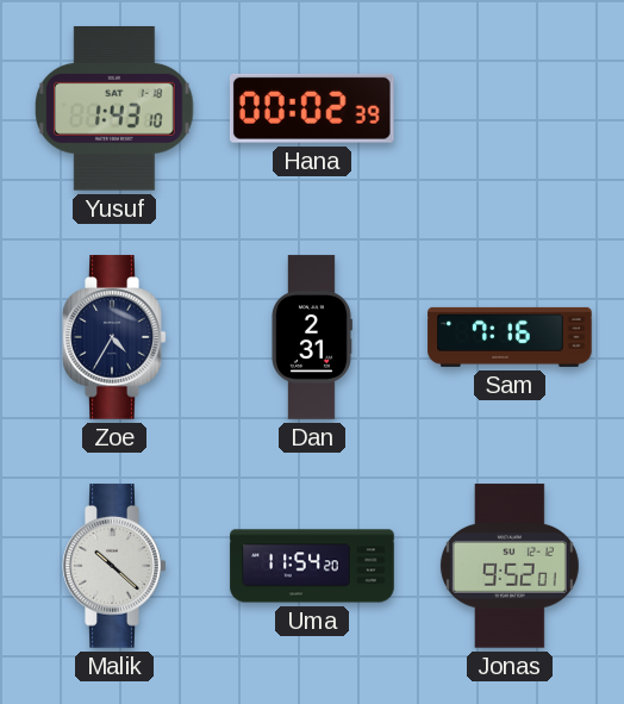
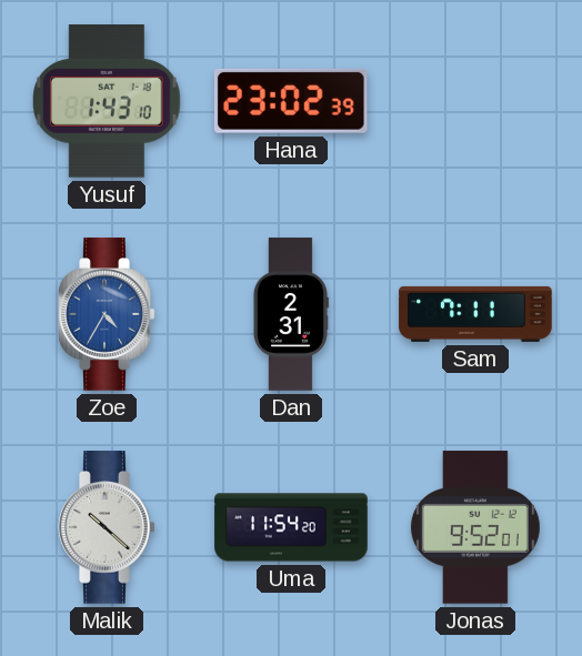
Hana: 00:02 -> 23:02
Zoe dial: navy -> blue
Sam: 7:16 -> 7:11
